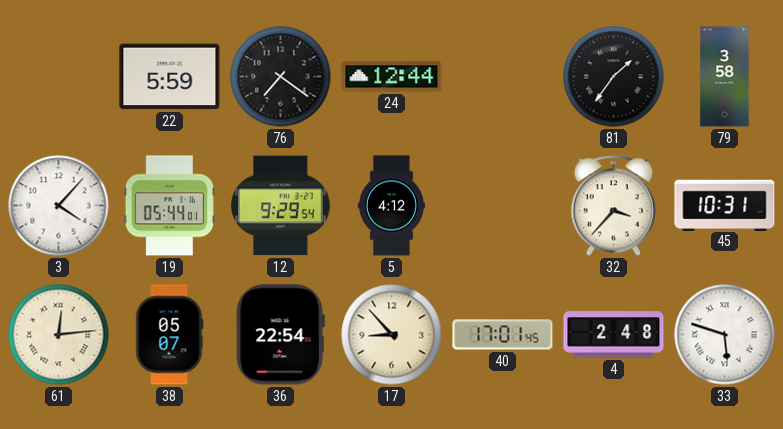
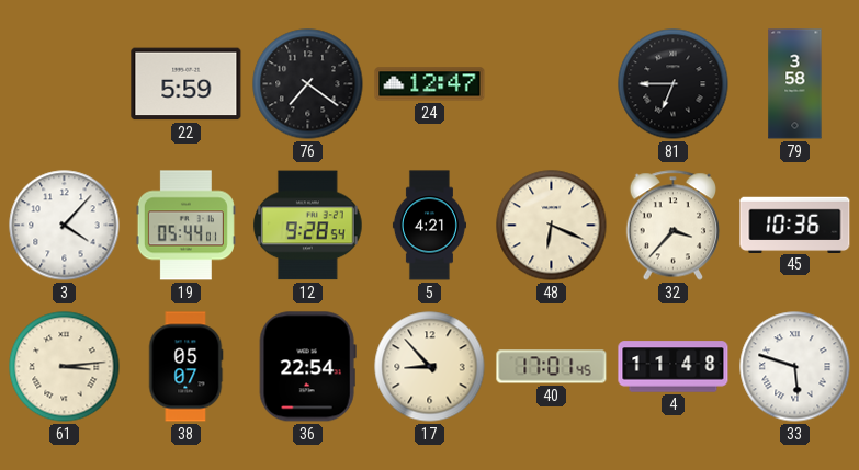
24: 12:44 -> 12:47
81: 1:36 -> 6:45
12: 9:29 -> 9:28
5: 4:12 -> 4:21
48: none -> 6:19
45: 10:31 -> 10:36
61: 12:14 -> 3:14
4: 2:48 -> 11:48
